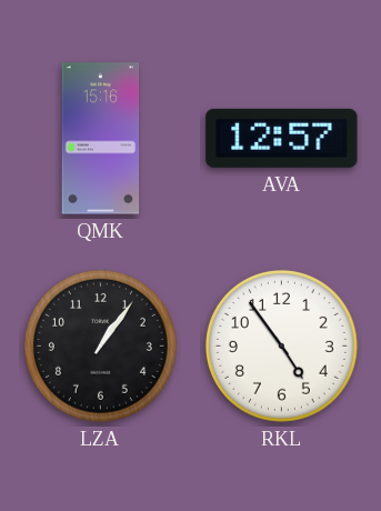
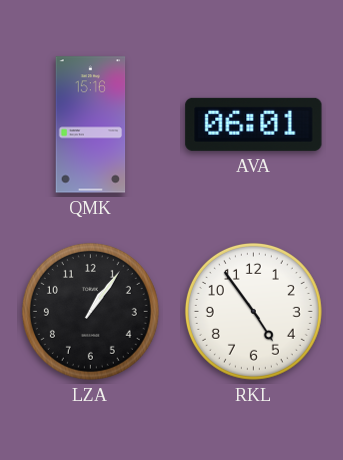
AVA: 12:57 -> 06:01
